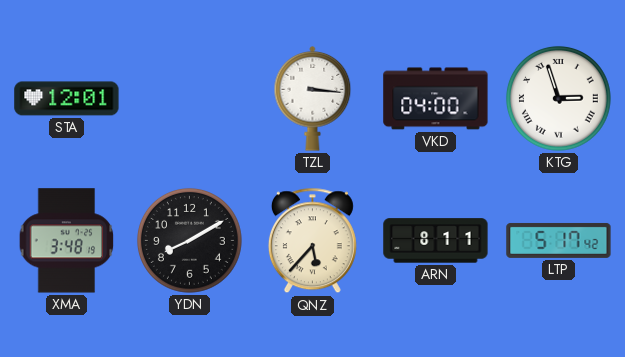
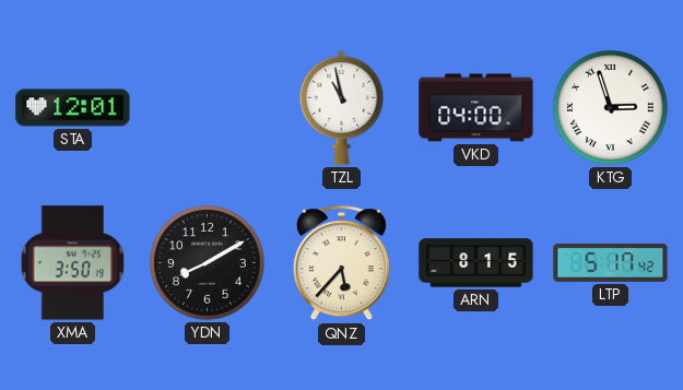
TZL: 3:16 -> 10:58
XMA: 3:48 -> 3:50
ARN: 8:11 -> 8:15
